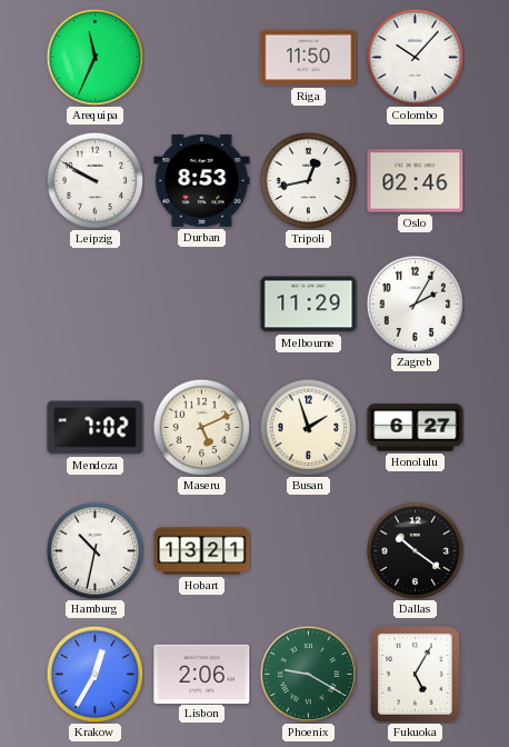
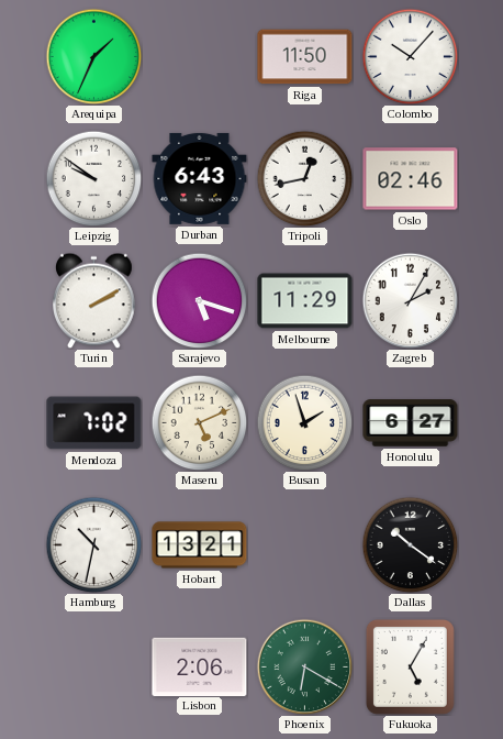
Arequipa: 11:34 -> 1:34
Leipzig: 9:50 -> 9:51
Durban: 8:53 -> 6:43
Turin: none -> 2:10
Sarajevo: none -> 5:18
Krakow: 12:35 -> none
Phoenix: 9:20 -> 6:20
